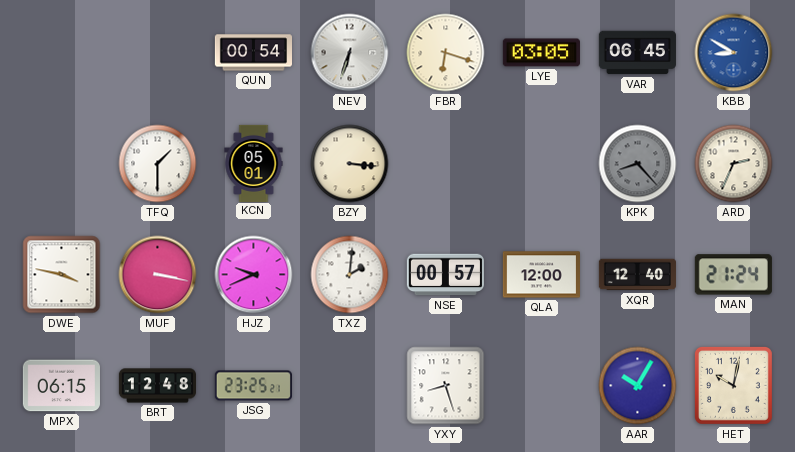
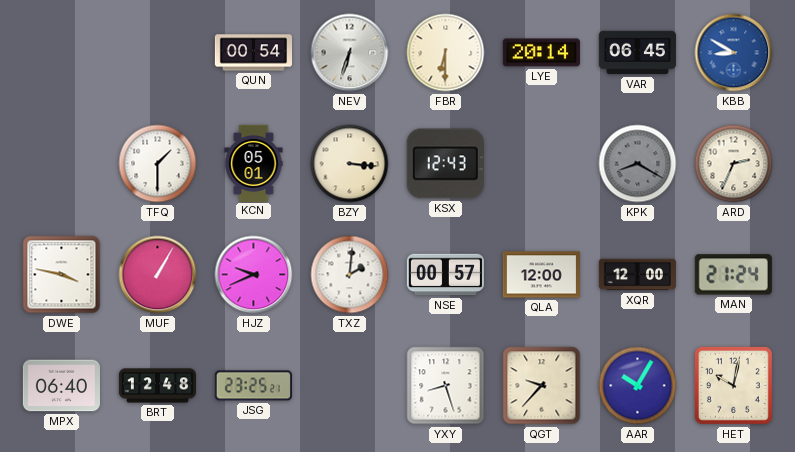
FBR: 6:18 -> 6:30
LYE: 03:05 -> 20:14
KSX: none -> 12:43
KPK: 8:23 -> 8:20
MUF: 3:17 -> 1:05
XQR: 12:40 -> 12:00
MPX: 06:15 -> 06:40
QGT: none -> 9:37
